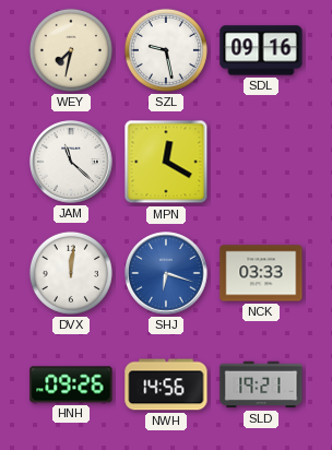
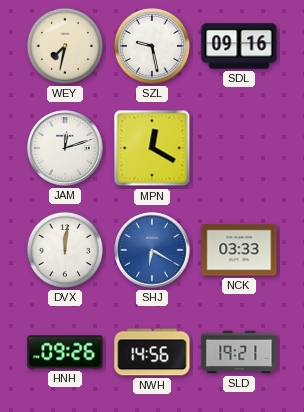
JAM: 11:22 -> 12:12
SHJ: 6:18 -> 6:20
